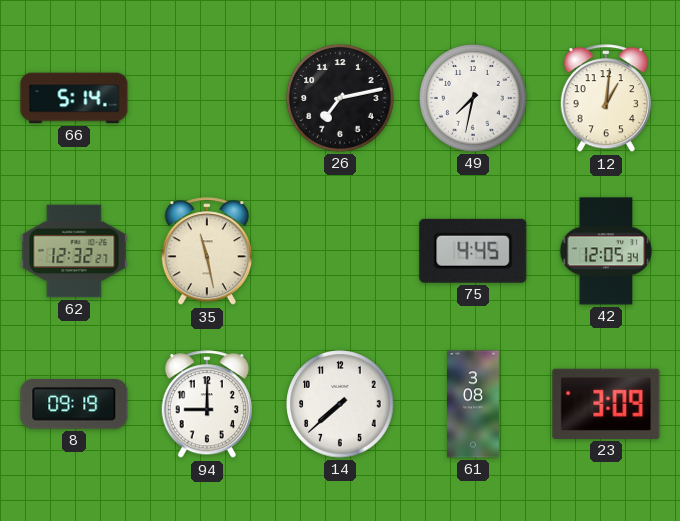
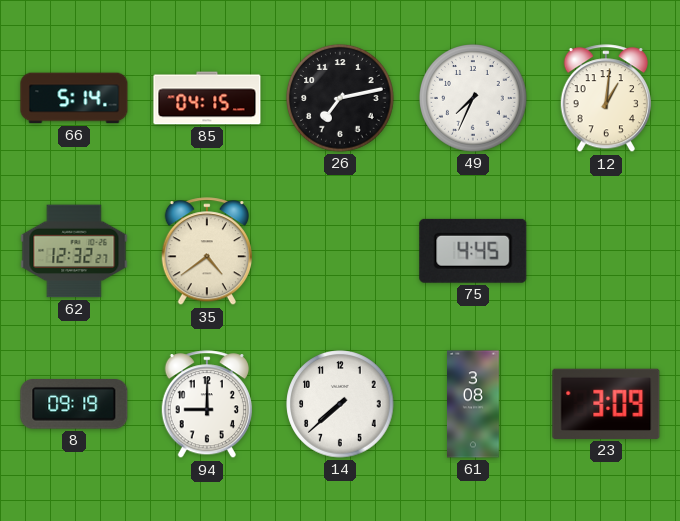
85: none -> 04:15
49: 7:32 -> 7:34
35: 11:28 -> 4:39
42: 12:05 -> none
